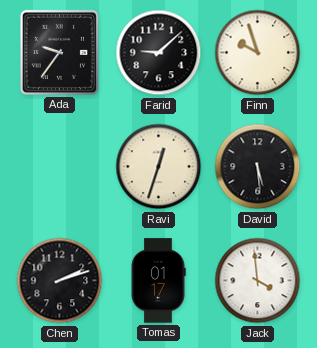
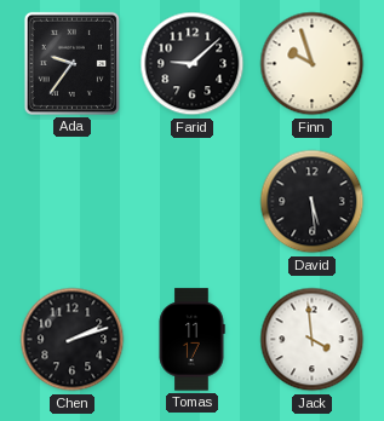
Ravi: 12:33 -> none
Tomas: 01:17 -> 11:17
